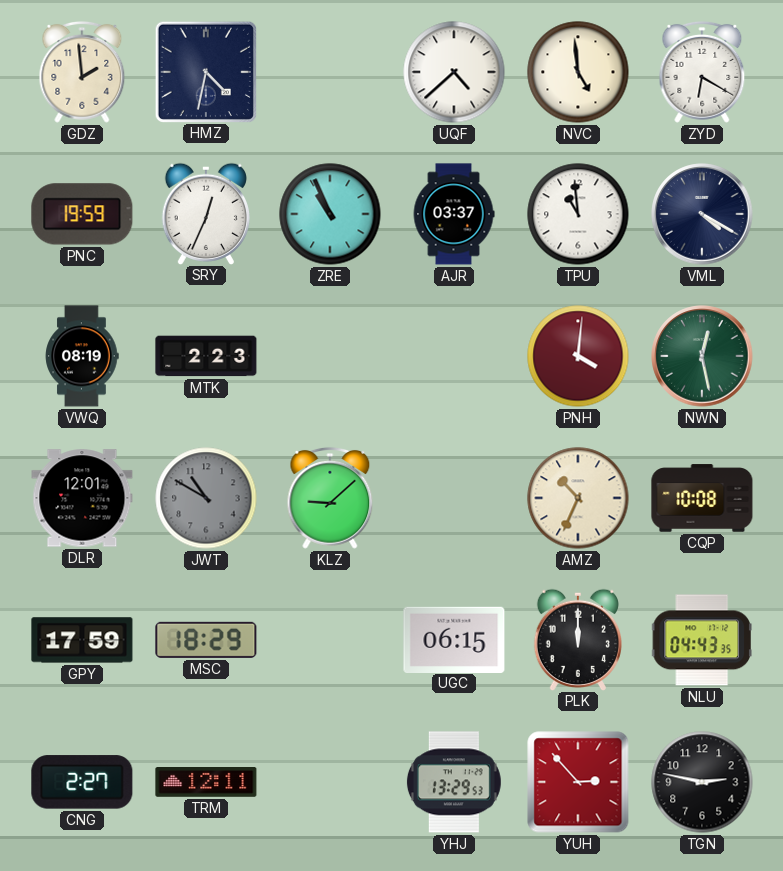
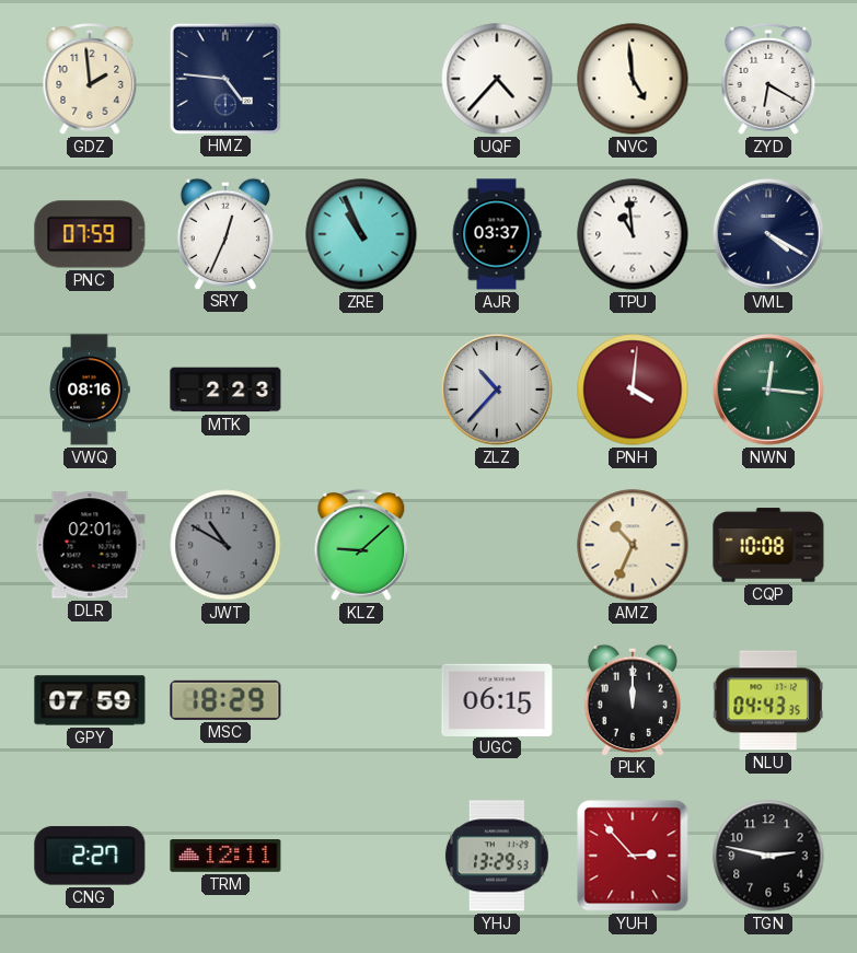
HMZ: 4:32 -> 4:46
UQF: 4:38 -> 4:37
PNC: 19:59 -> 07:59
VWQ: 08:19 -> 08:16
ZLZ: none -> 10:37
NWN: 12:28 -> 12:16
DLR: 12:01 -> 02:01
GPY: 17:59 -> 07:59
